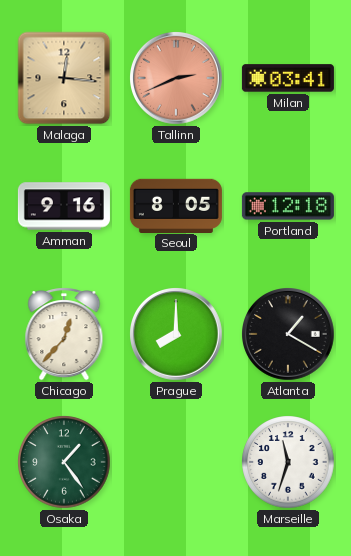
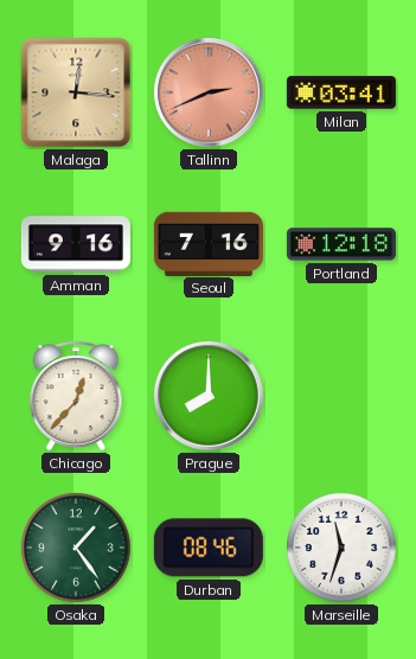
Seoul: 8:05 -> 7:16
Atlanta: 1:20 -> none
Durban: none -> 08:46
